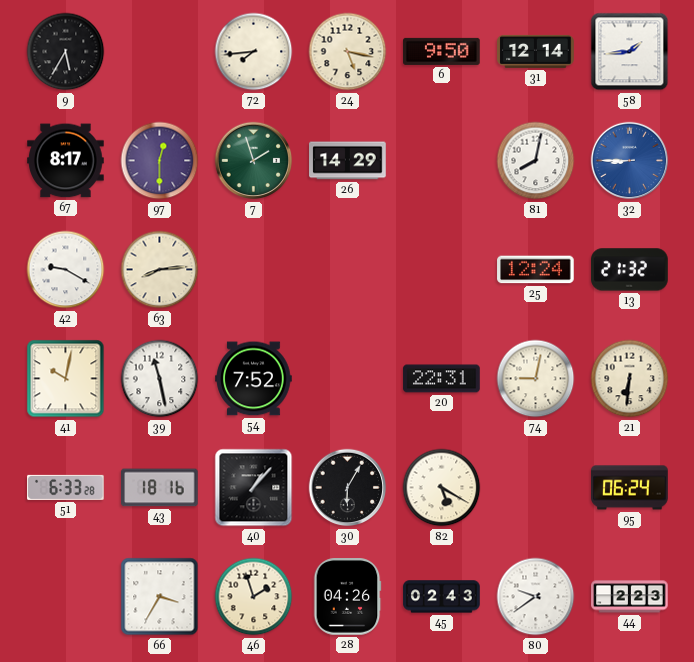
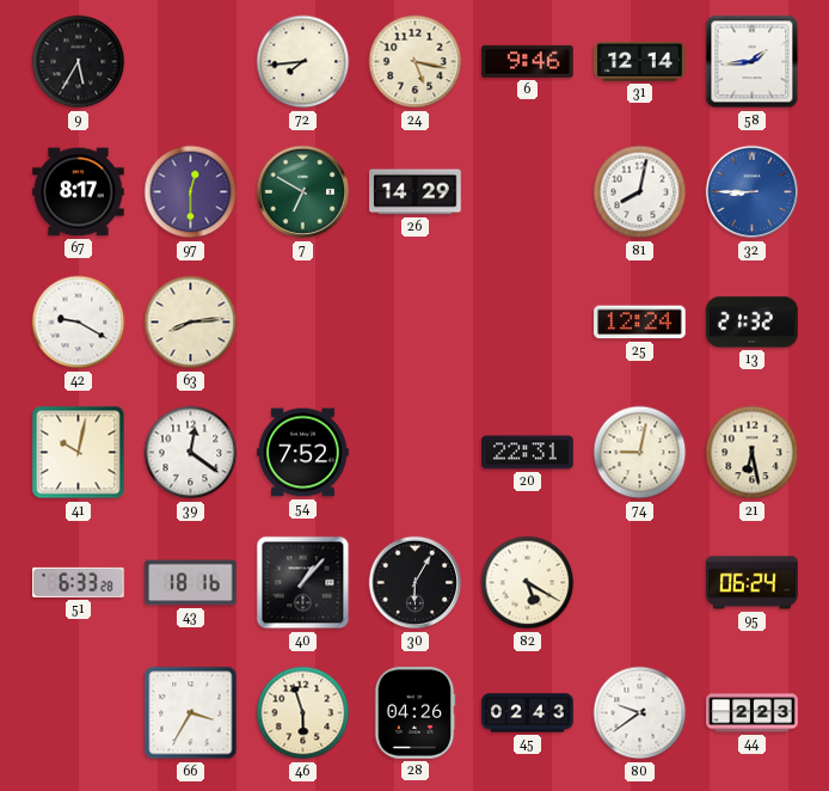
6: 9:50 -> 9:46
7: 1:57 -> 6:50
39: 11:28 -> 12:21
21: 6:31 -> 6:28
46: 1:57 -> 5:57
